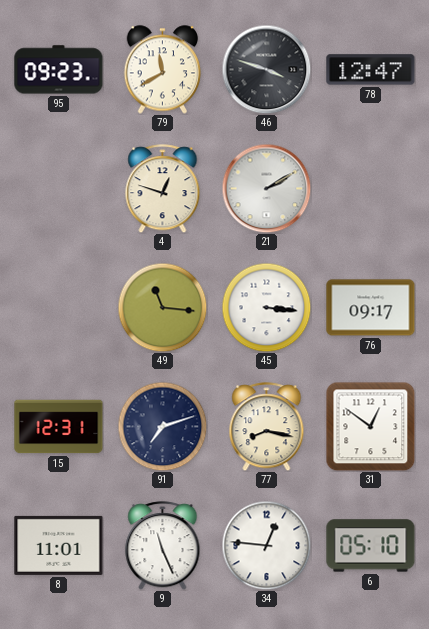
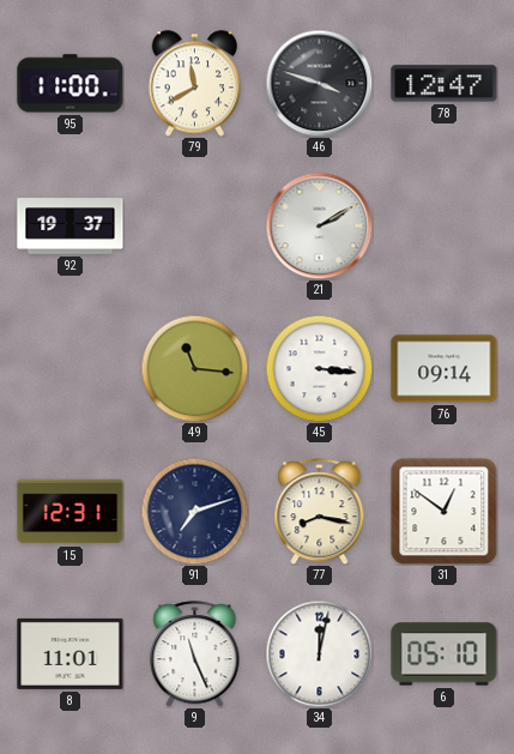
95: 09:23 -> 11:00
92: none -> 19:37
4: 12:48 -> none
76: 09:17 -> 09:14
34: 12:46 -> 12:02
